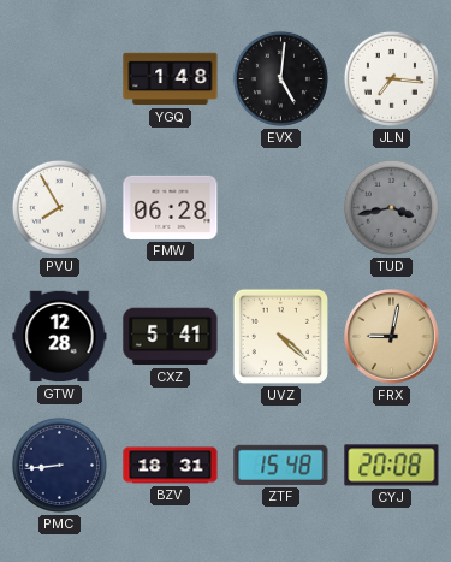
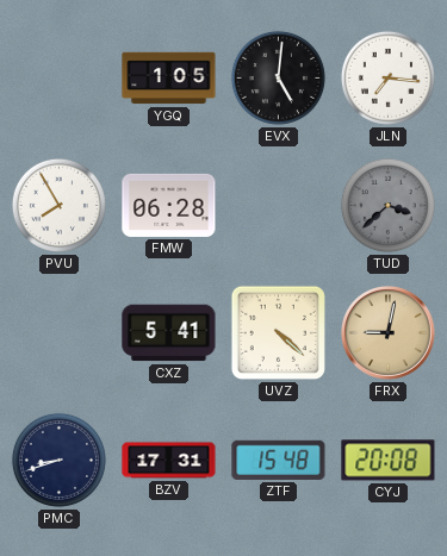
YGQ: 1:48 -> 1:05
TUD: 3:43 -> 3:38
GTW: 12:28 -> none
PMC: 8:44 -> 8:42
BZV: 18:31 -> 17:31
